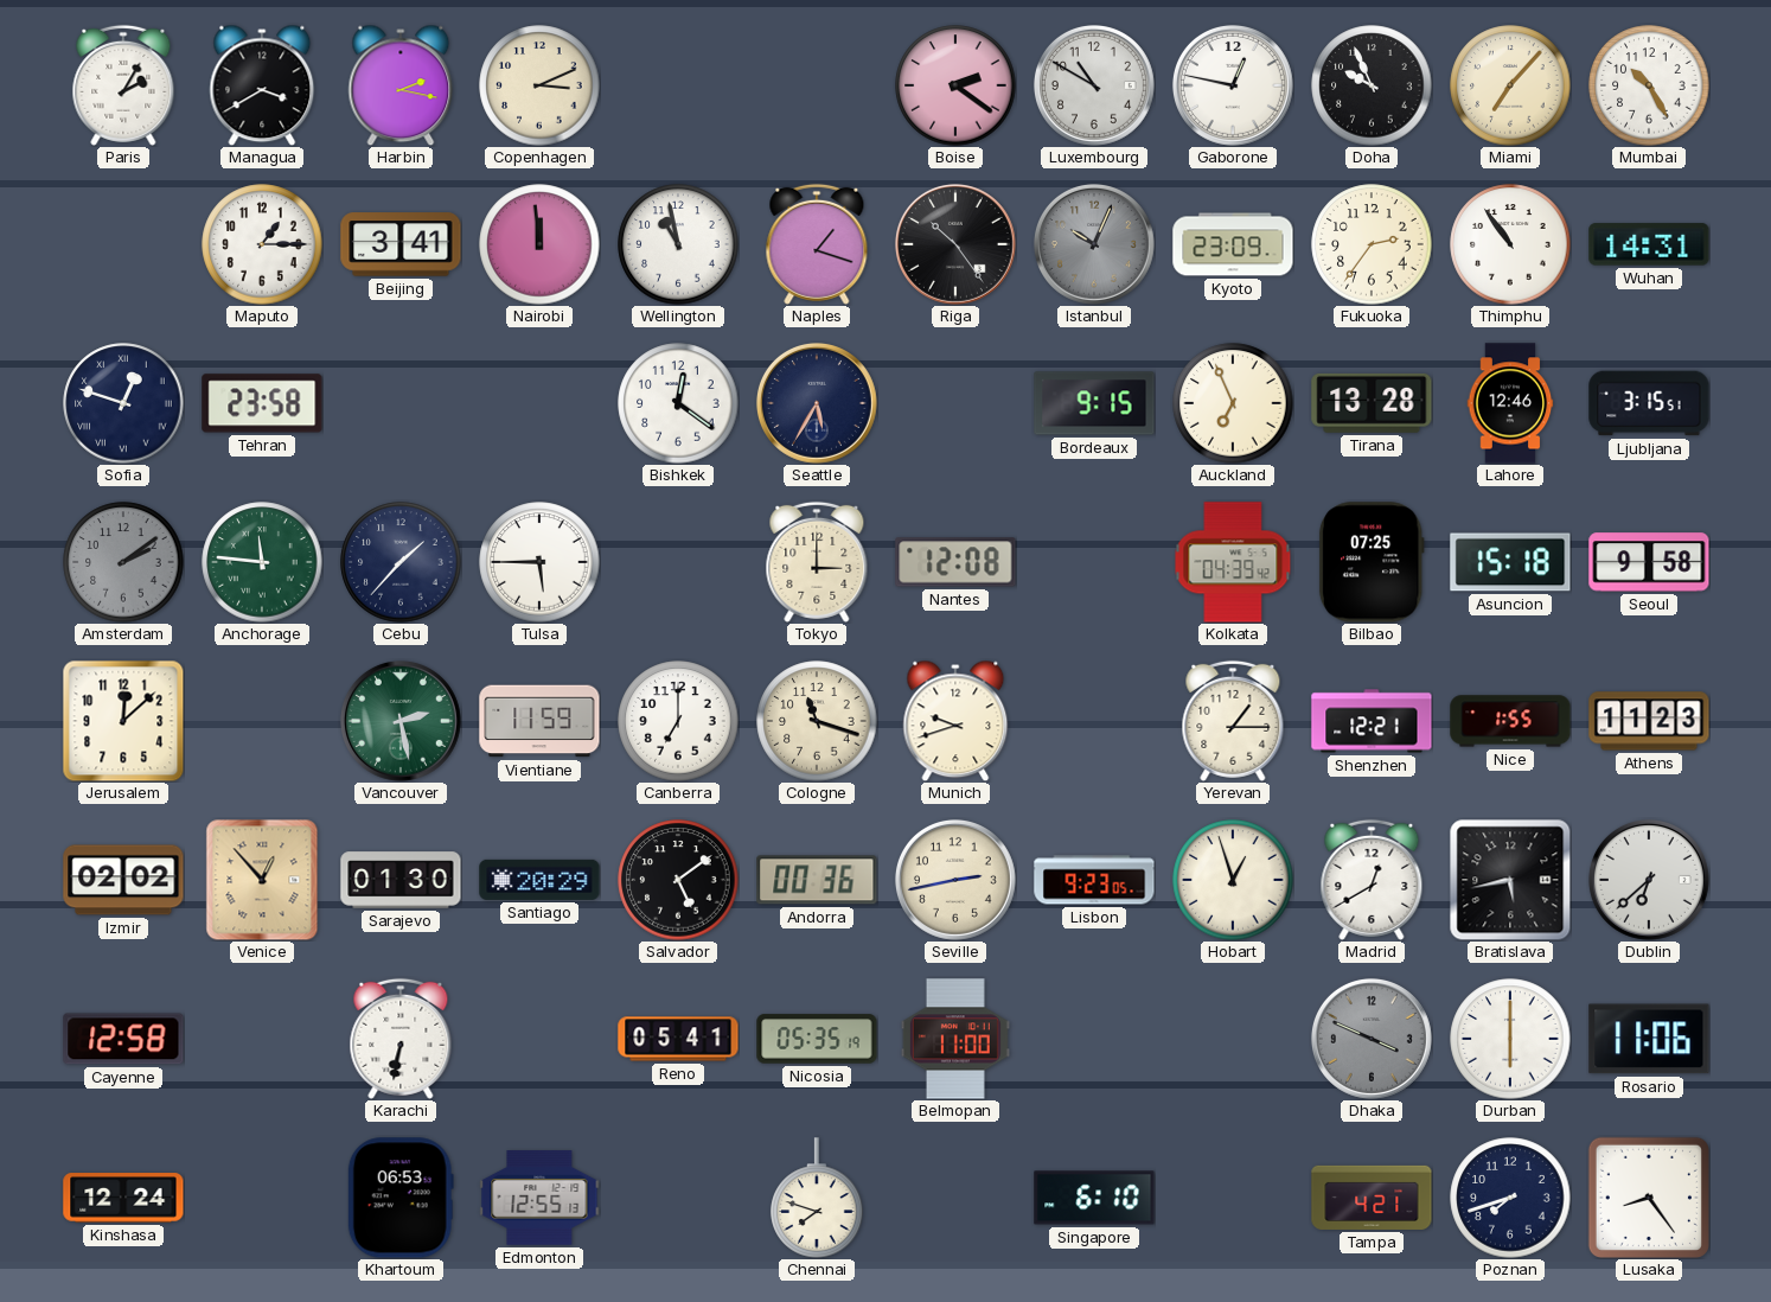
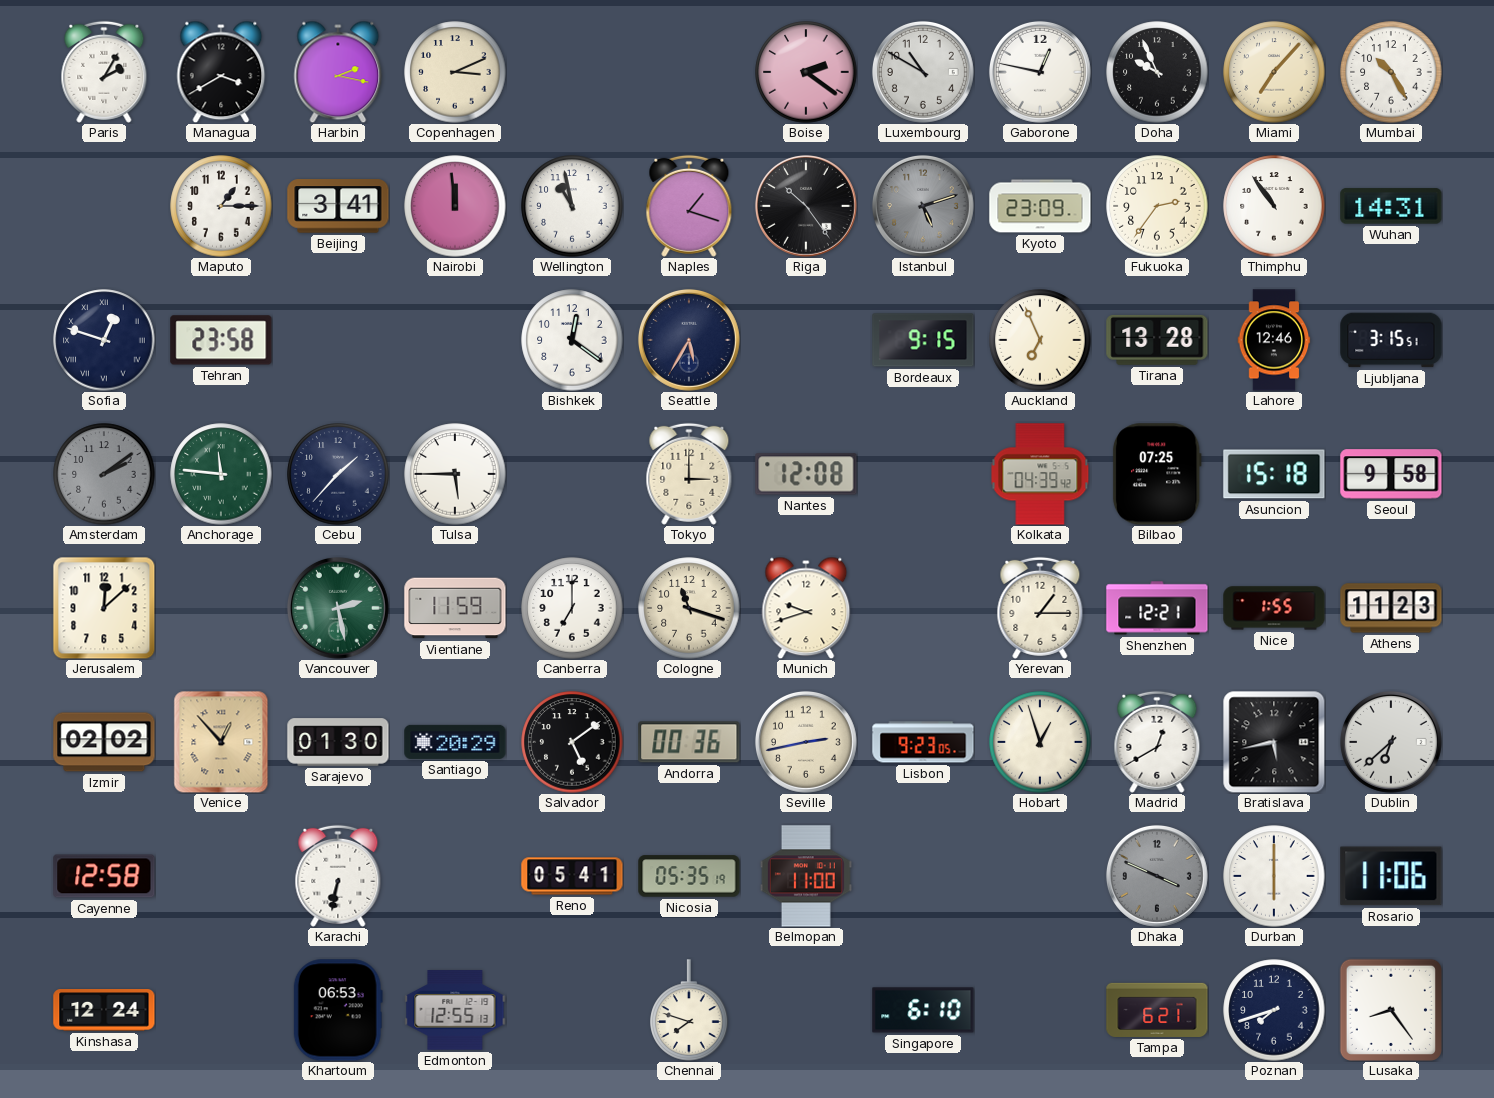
Istanbul: 10:04 -> 5:12
Tampa: 4:21 -> 6:21
